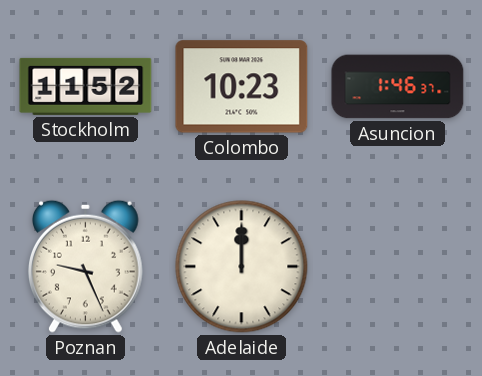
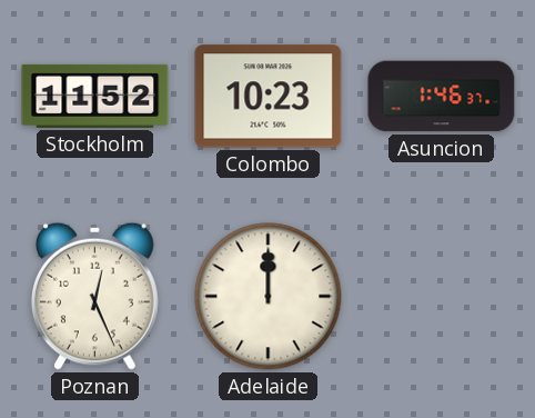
Poznan: 9:26 -> 12:26
